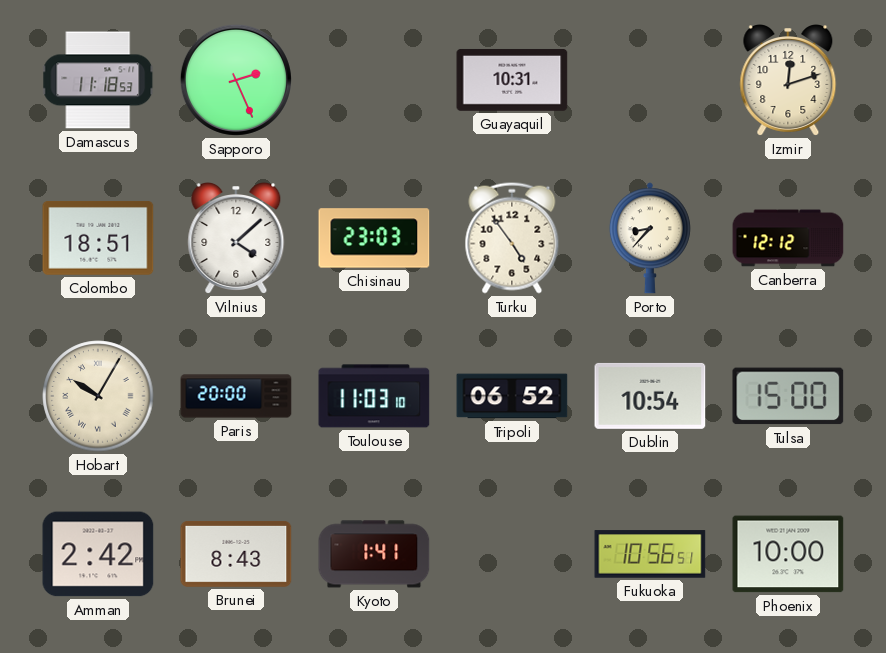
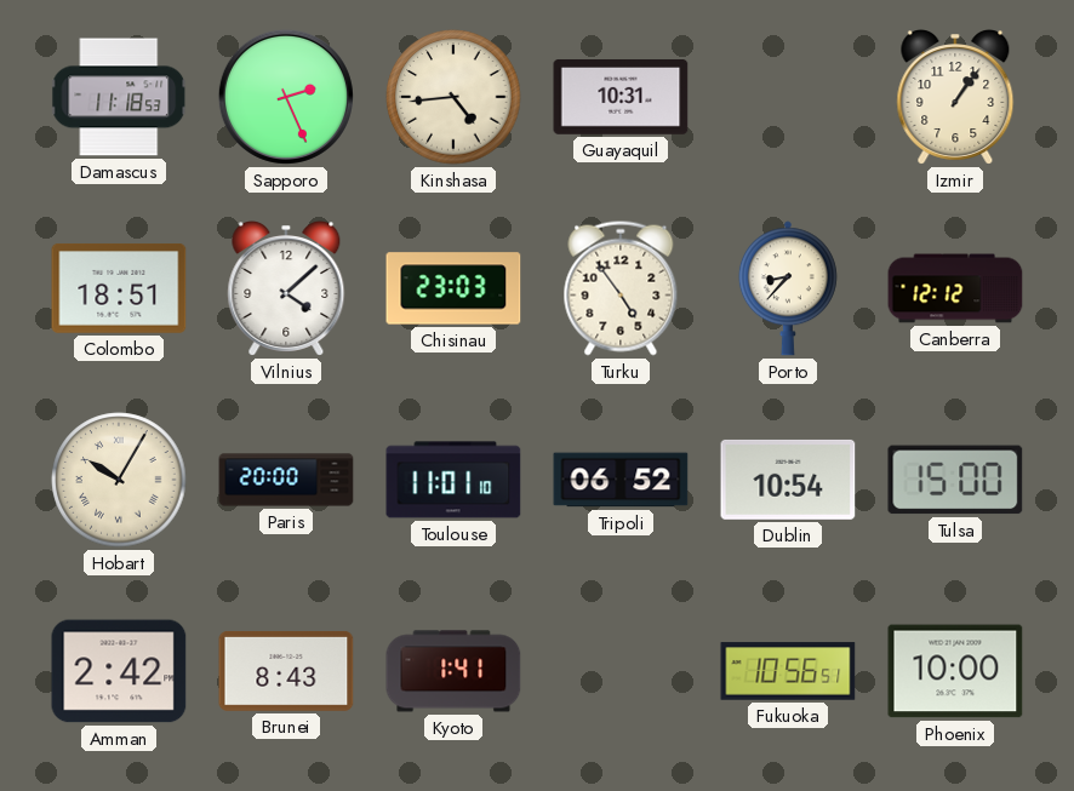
Kinshasa: none -> 4:44
Izmir: 12:12 -> 1:06
Toulouse: 11:03 -> 11:01
